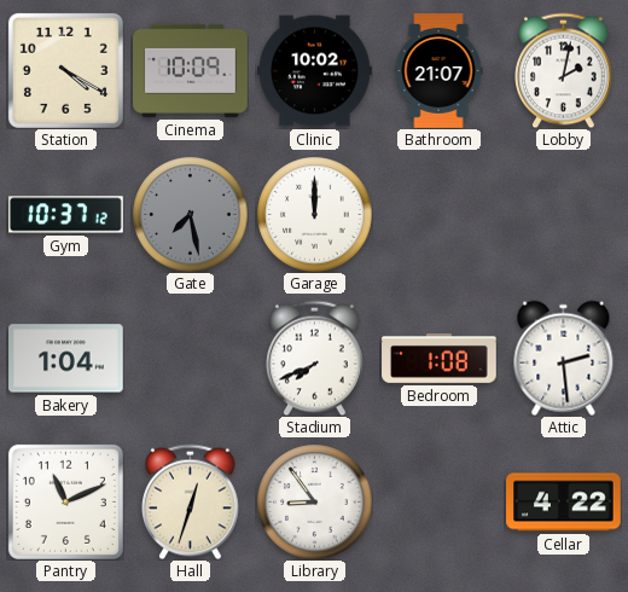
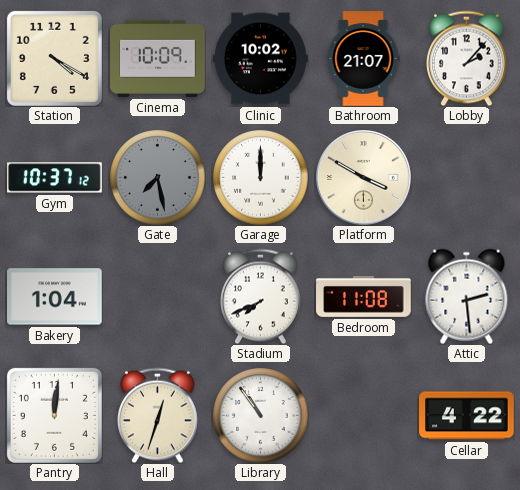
Lobby: 2:02 -> 2:07
Platform: none -> 3:50
Bedroom: 1:08 -> 11:08
Pantry: 11:11 -> 12:01
Library: 8:54 -> 10:54
